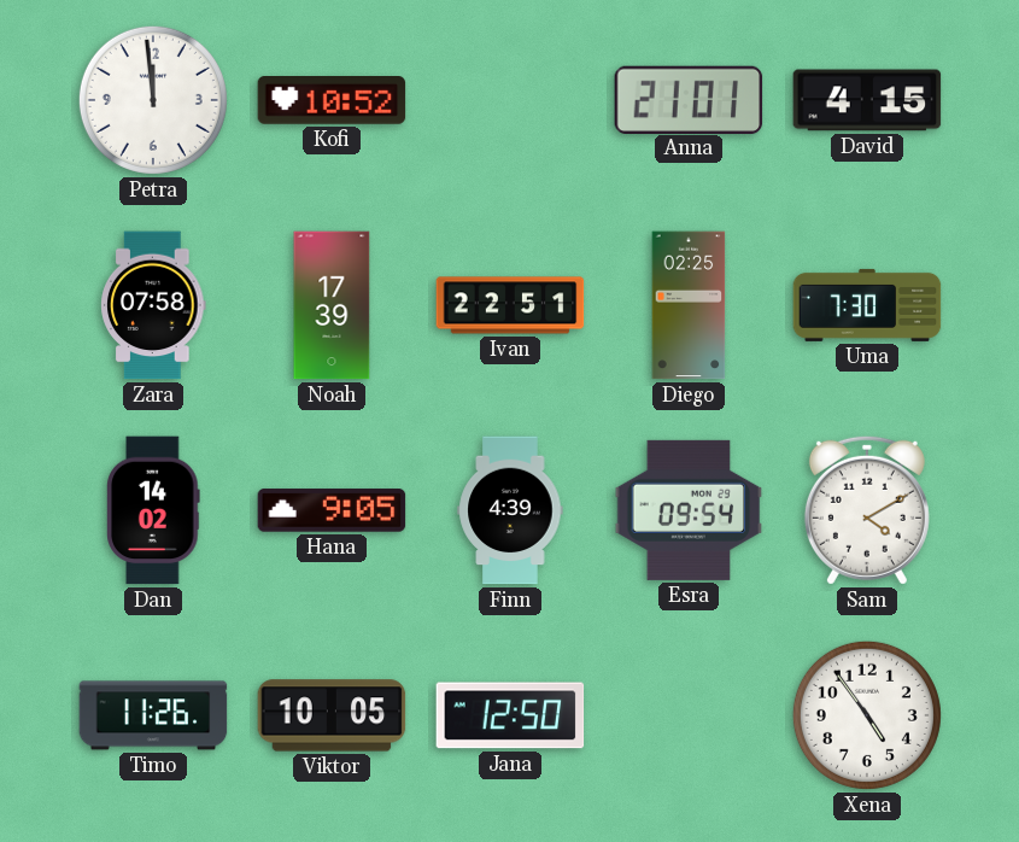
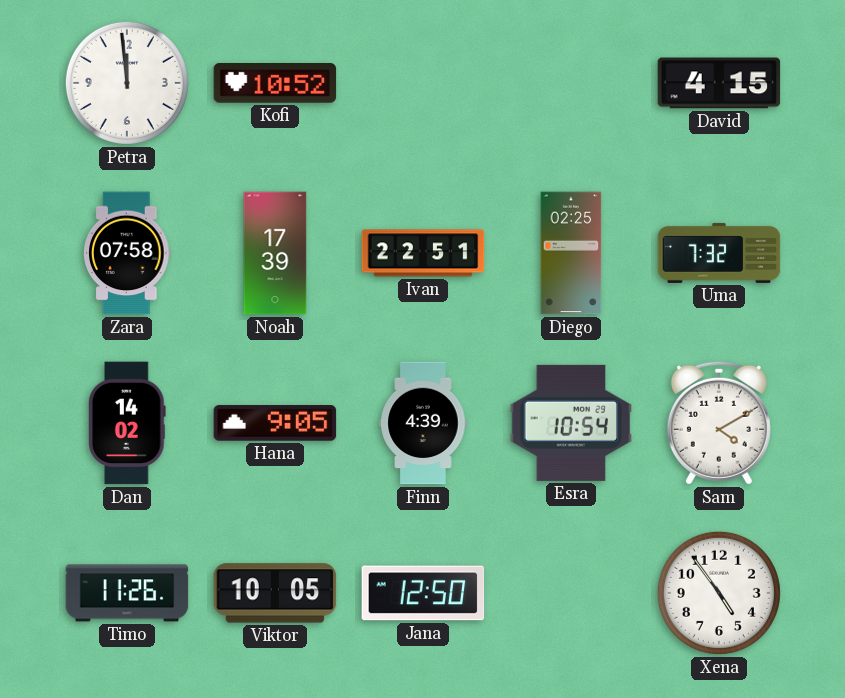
Anna: 21:01 -> none
Uma: 7:30 -> 7:32
Esra: 09:54 -> 10:54
